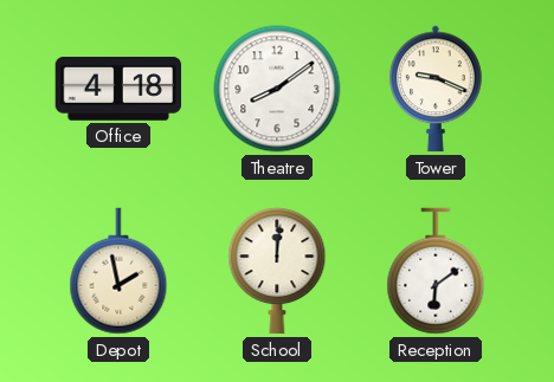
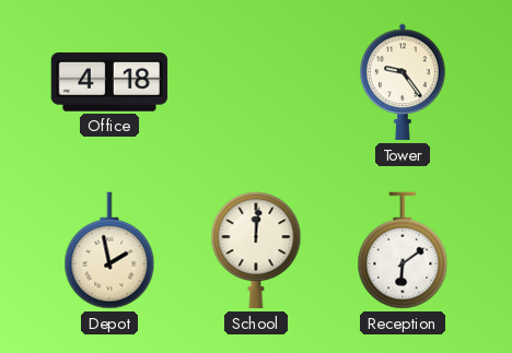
Theatre: 8:09 -> none
Tower: 9:19 -> 9:24
